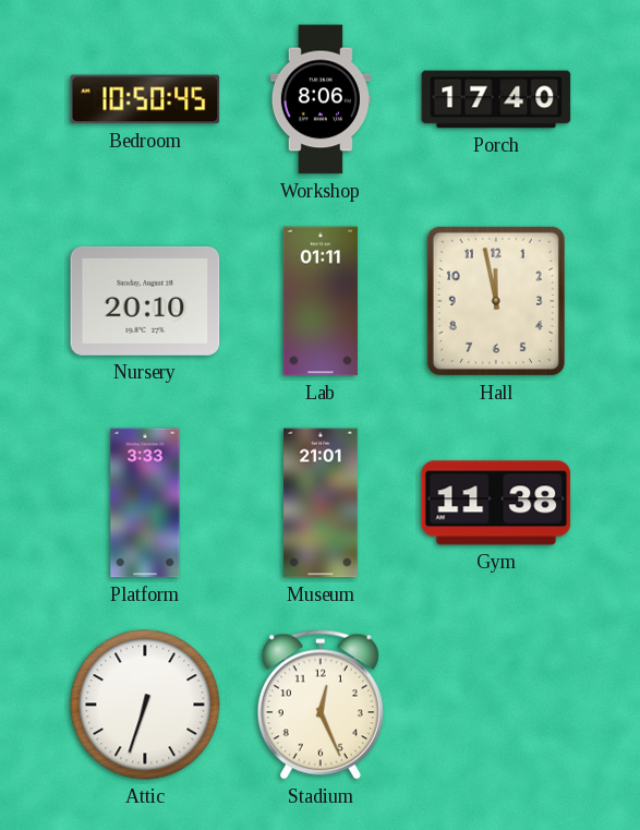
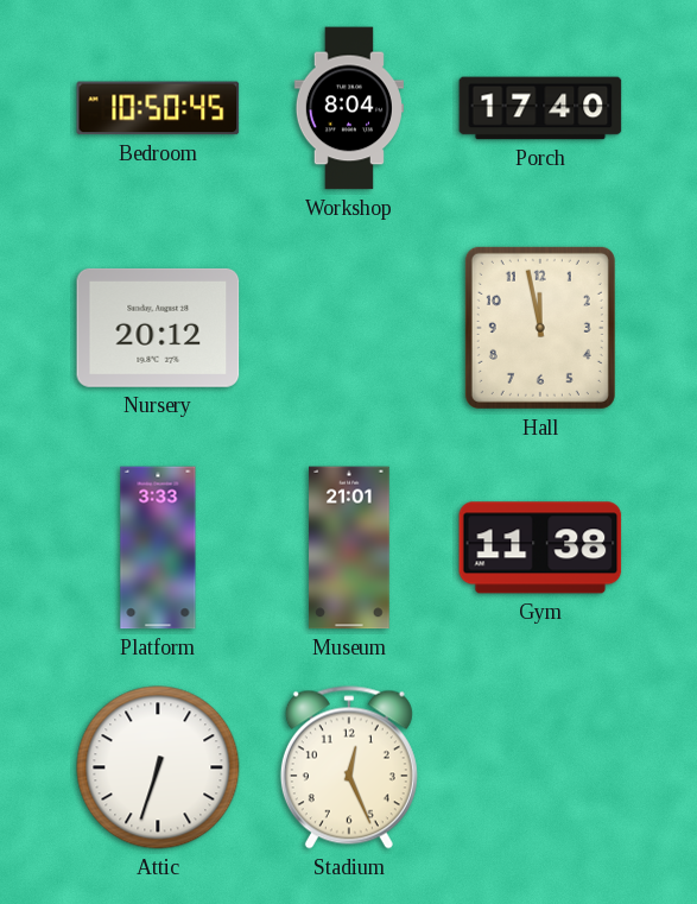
Workshop: 8:06 -> 8:04
Nursery: 20:10 -> 20:12
Lab: 01:11 -> none
